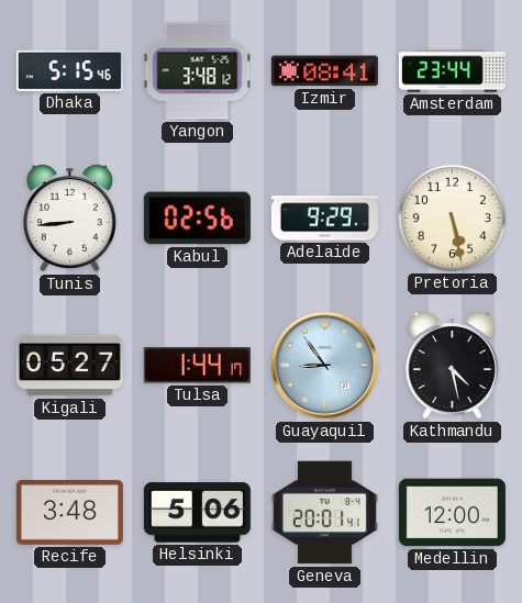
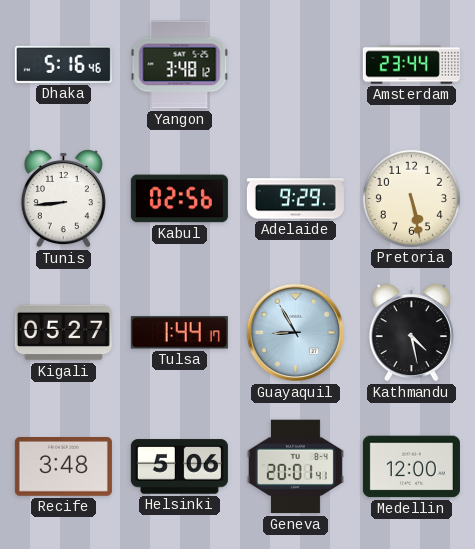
Dhaka: 5:15 -> 5:16
Izmir: 08:41 -> none
Guayaquil: 8:54 -> 8:55
